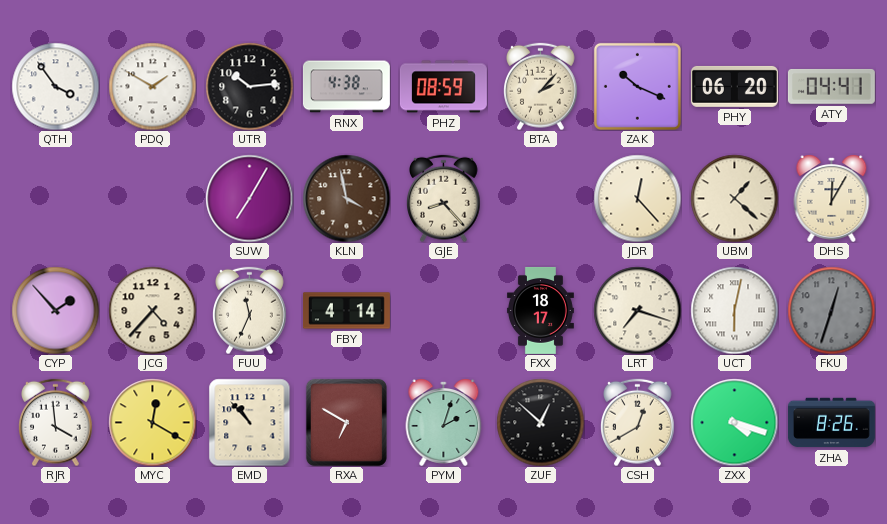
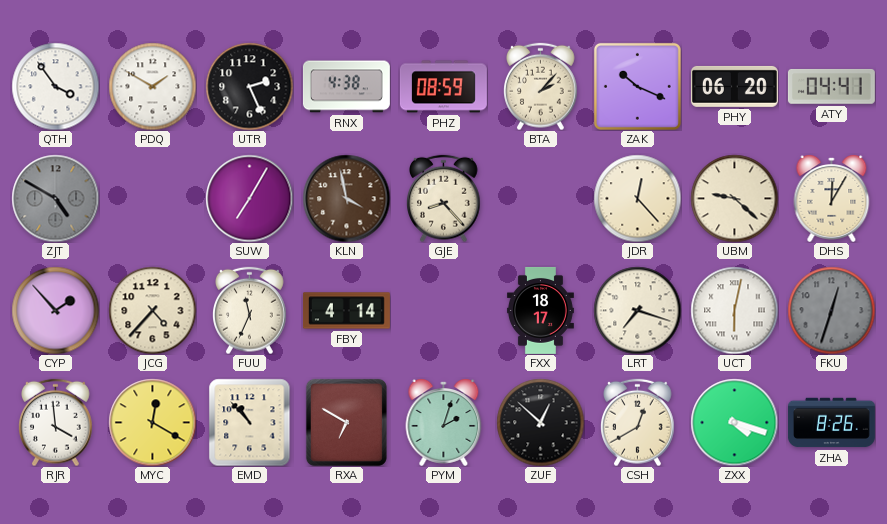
UTR: 10:14 -> 2:26
ZJT: none -> 4:50
UBM: 1:22 -> 9:22
